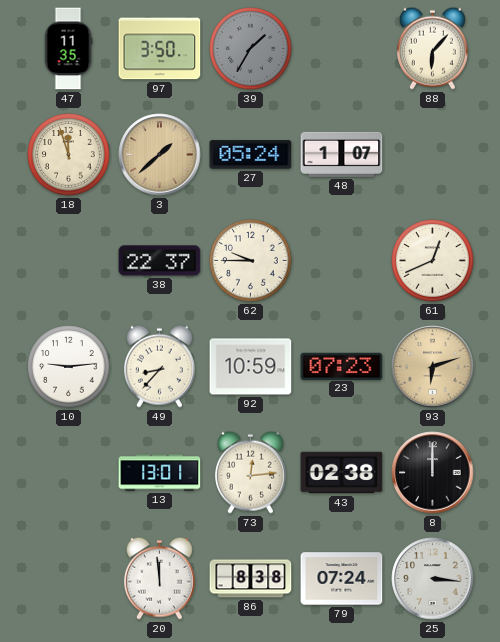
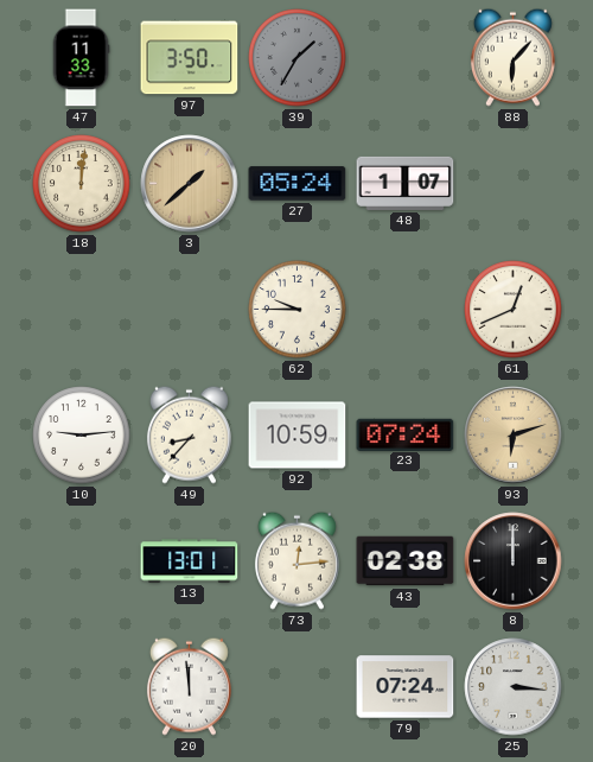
47: 11:35 -> 11:33
18: 11:57 -> 12:01
38: 22:37 -> none
23: 07:23 -> 07:24
86: 8:38 -> none
